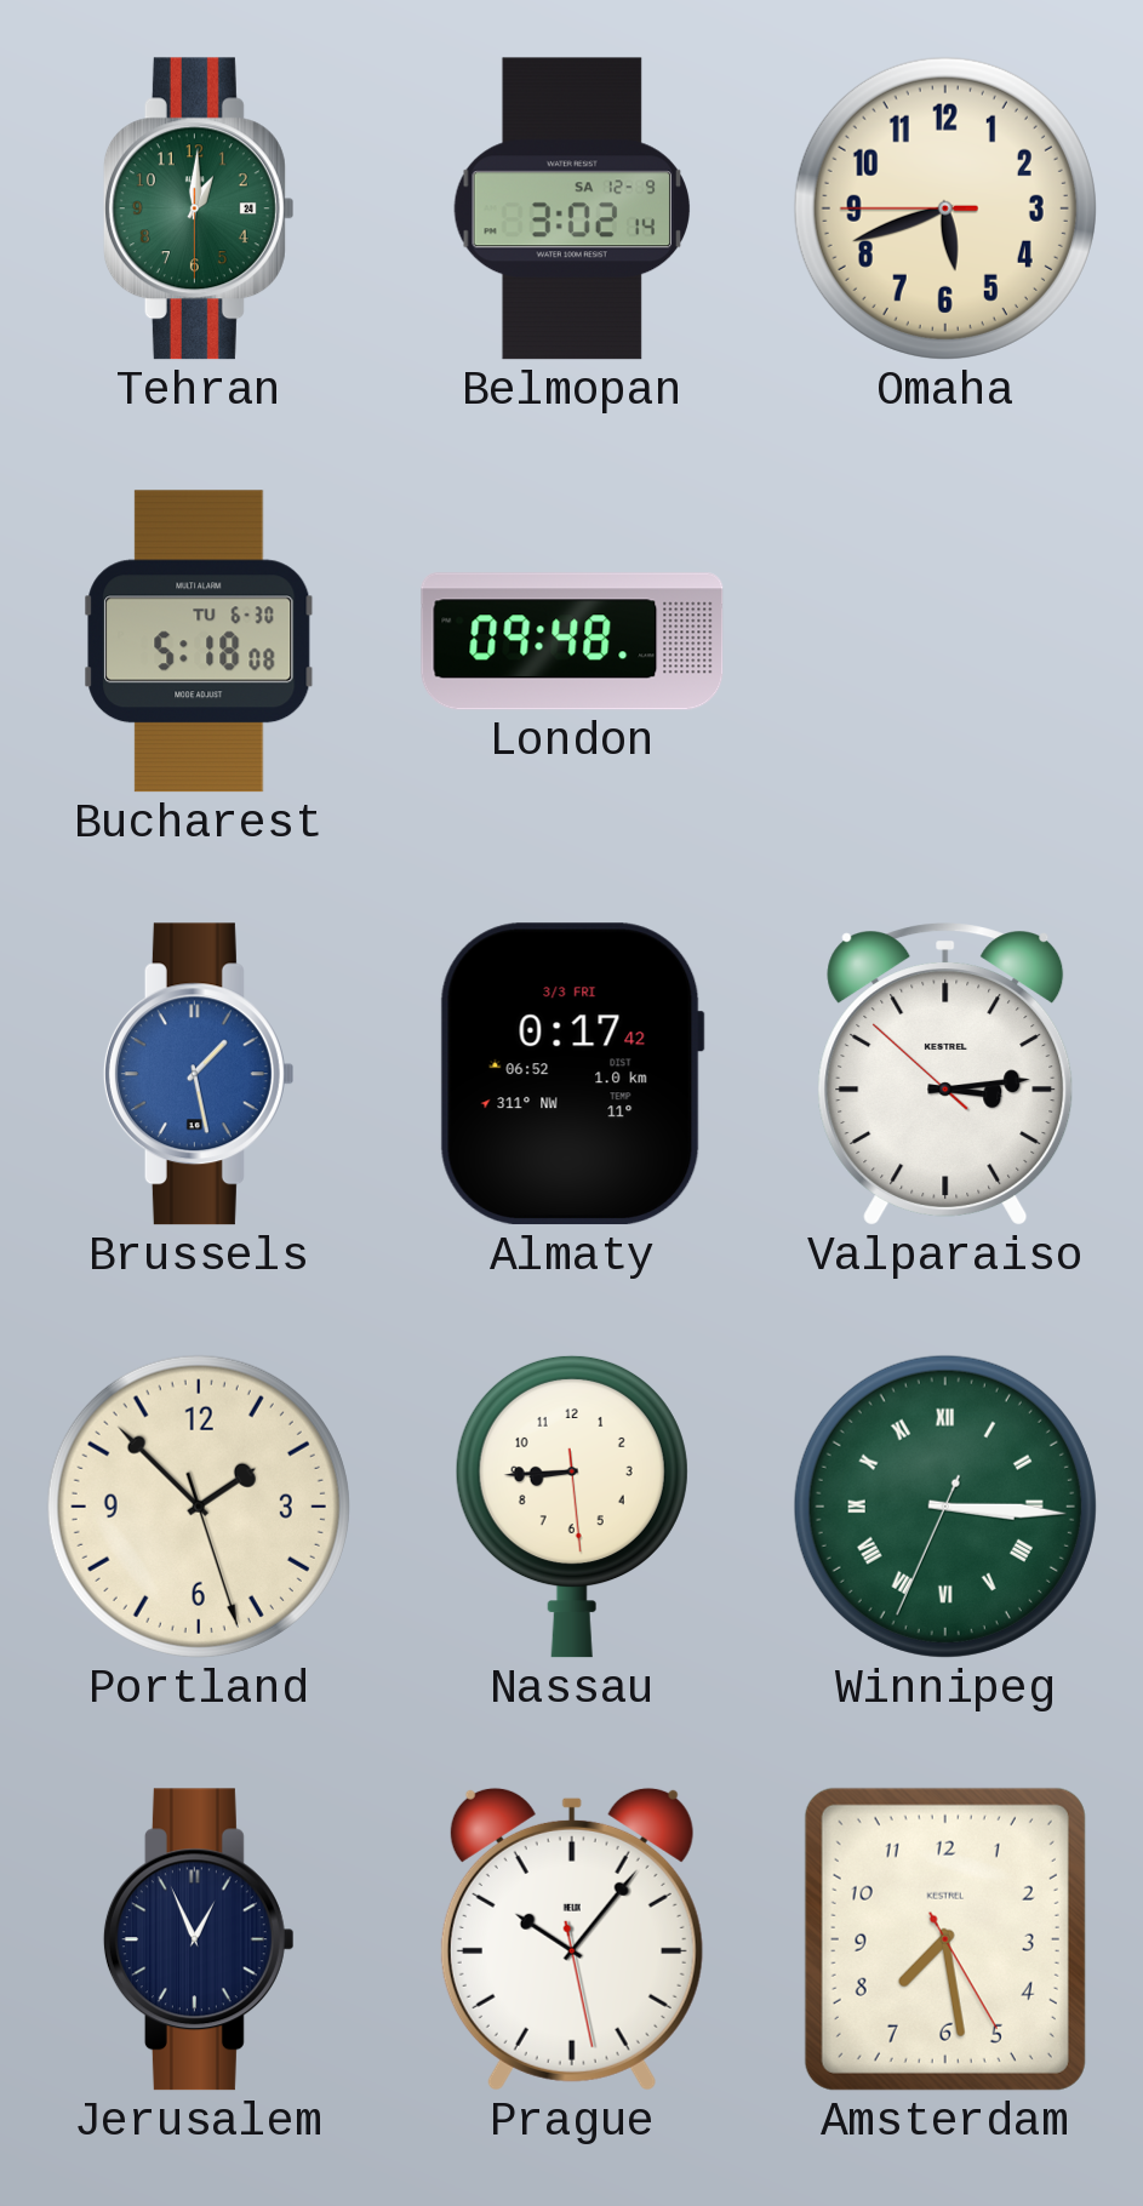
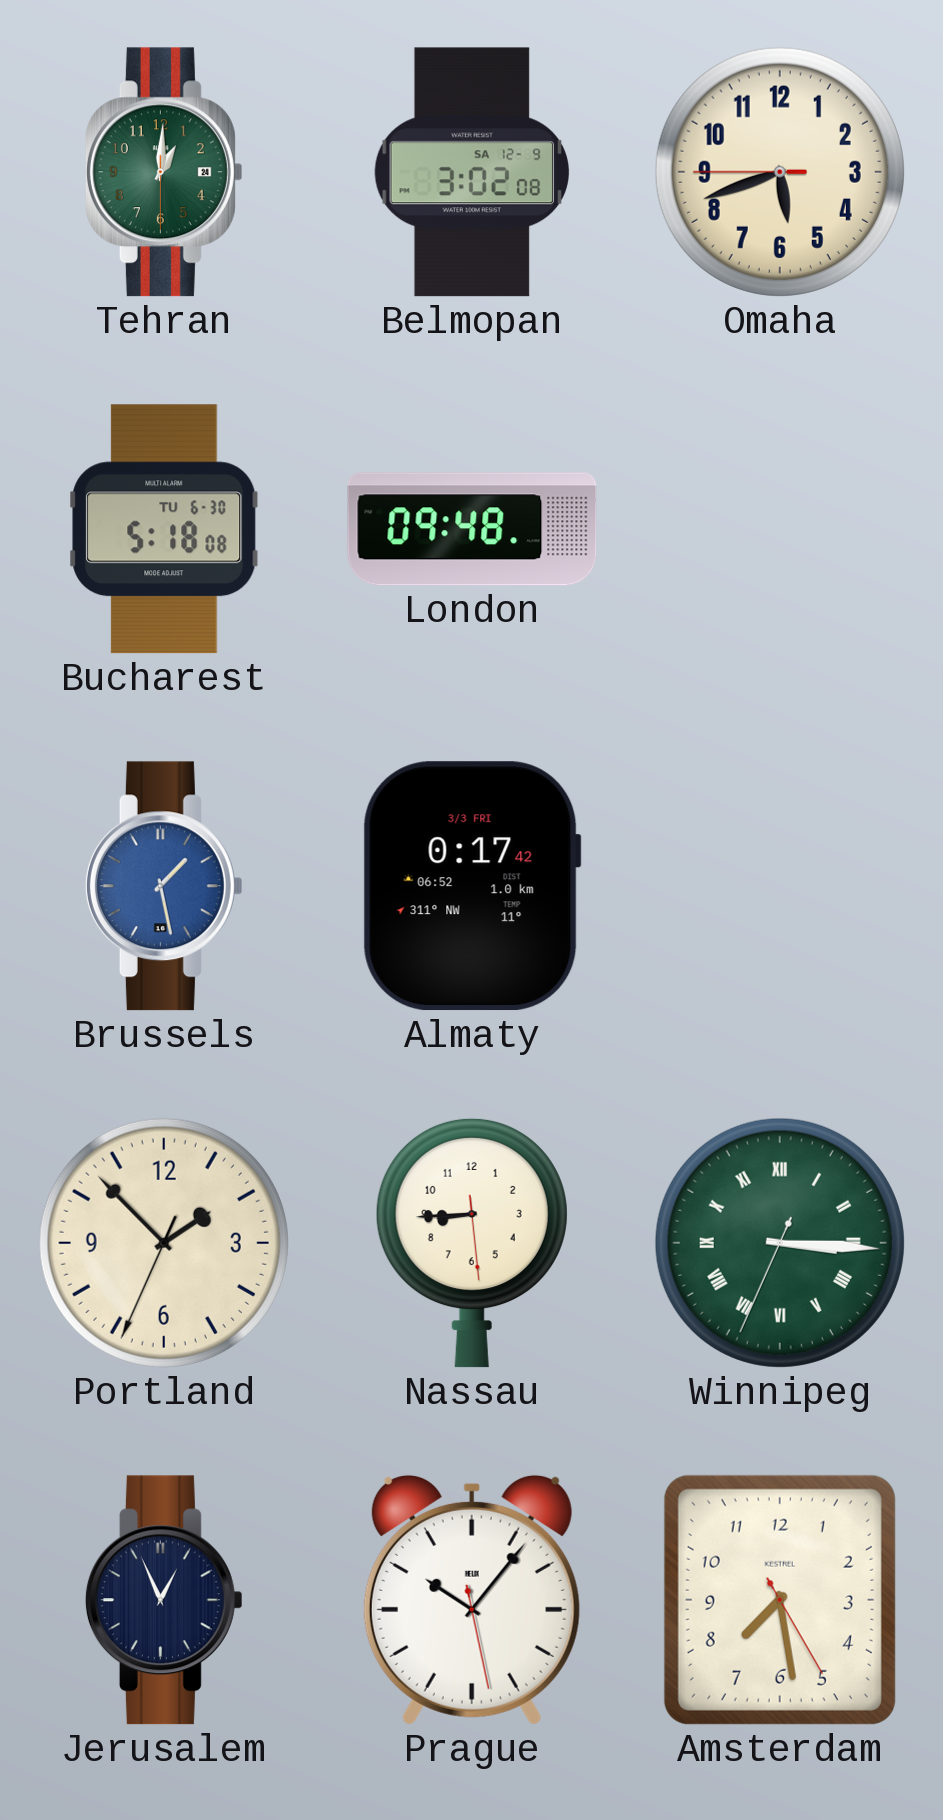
Belmopan: 3:02:14 -> 3:02:08
Valparaiso: 3:13 -> none
Portland: 1:52:27 -> 1:52:34
